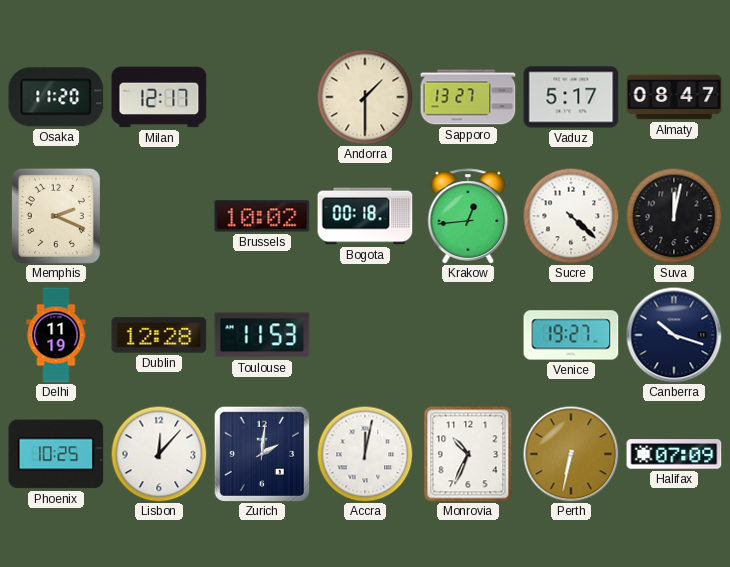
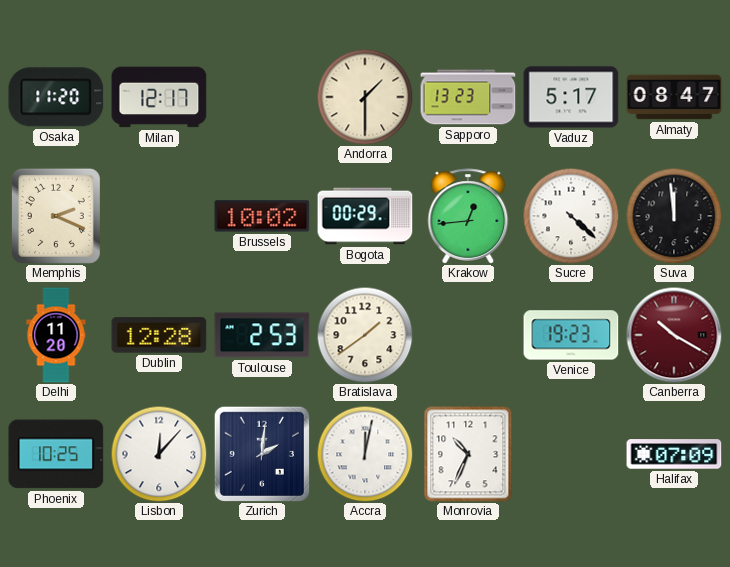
Sapporo: 13:27 -> 13:23
Bogota: 00:18 -> 00:29
Suva: 12:02 -> 11:59
Delhi: 11:19 -> 11:20
Toulouse: 11:53 -> 2:53
Bratislava: none -> 1:39
Venice: 19:27 -> 19:23
Canberra: 10:18 -> 10:20
Canberra dial: navy -> burgundy
Perth: 6:32 -> none
